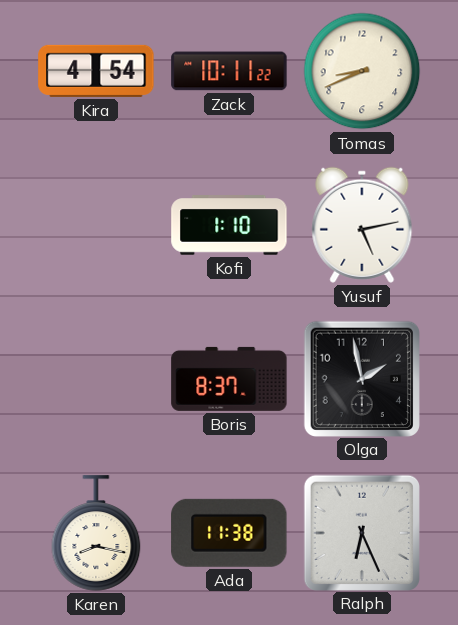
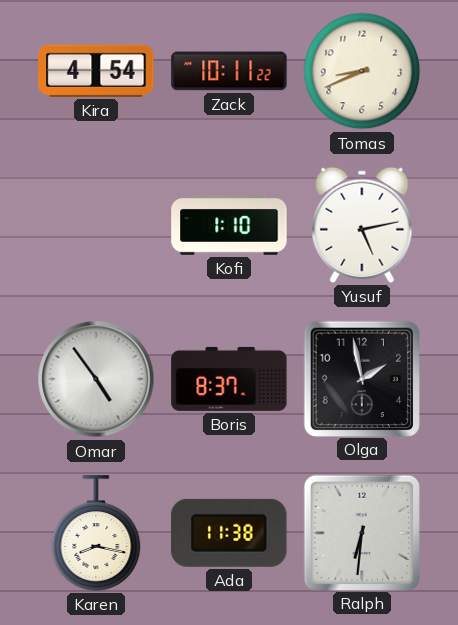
Omar: none -> 4:54
Ralph: 6:26 -> 6:31
